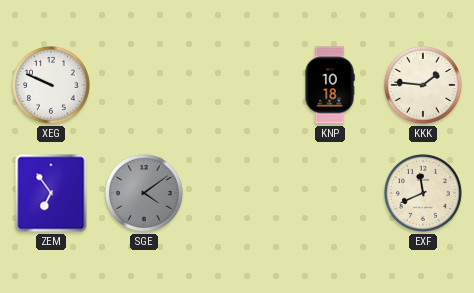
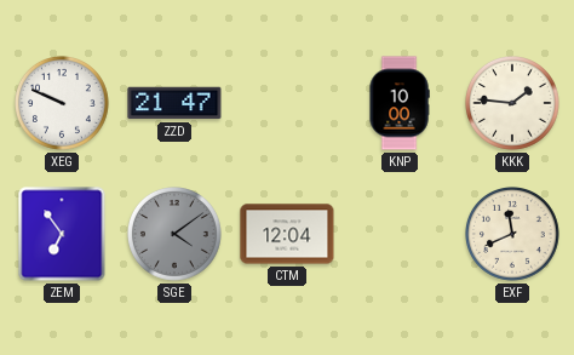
ZZD: none -> 21:47
KNP: 10:18 -> 10:00
CTM: none -> 12:04
